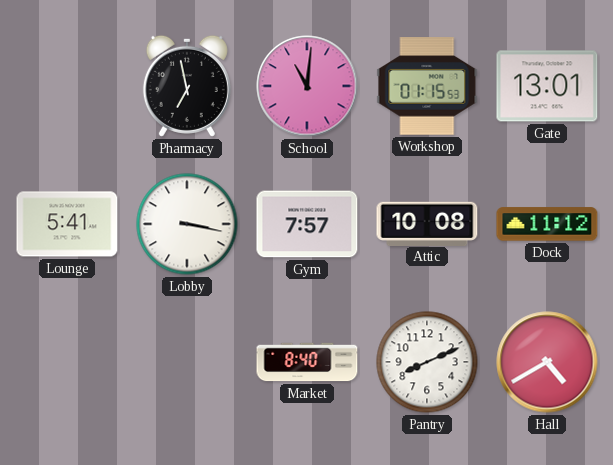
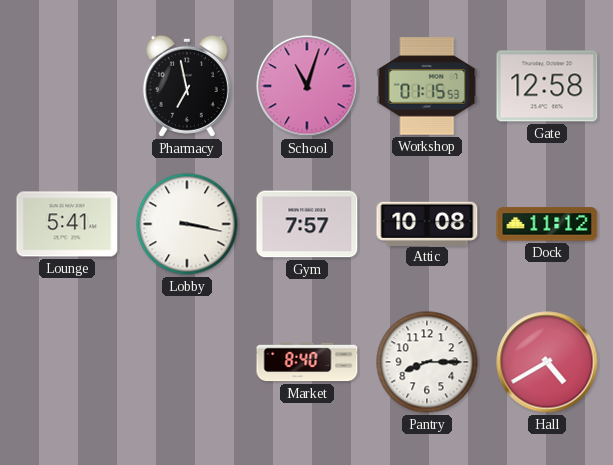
School: 11:01 -> 11:03
Gate: 13:01 -> 12:58
Pantry: 8:11 -> 8:15
